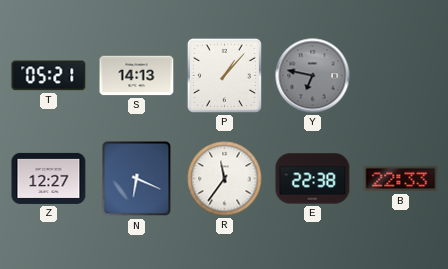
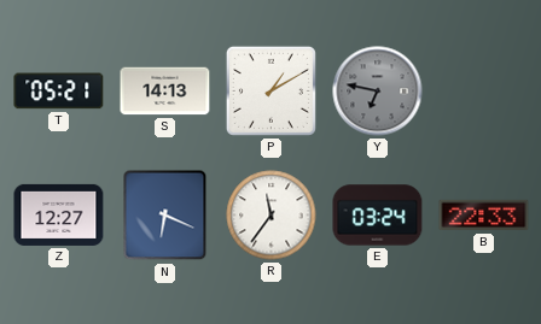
P: 1:07 -> 1:10
E: 22:38 -> 03:24
